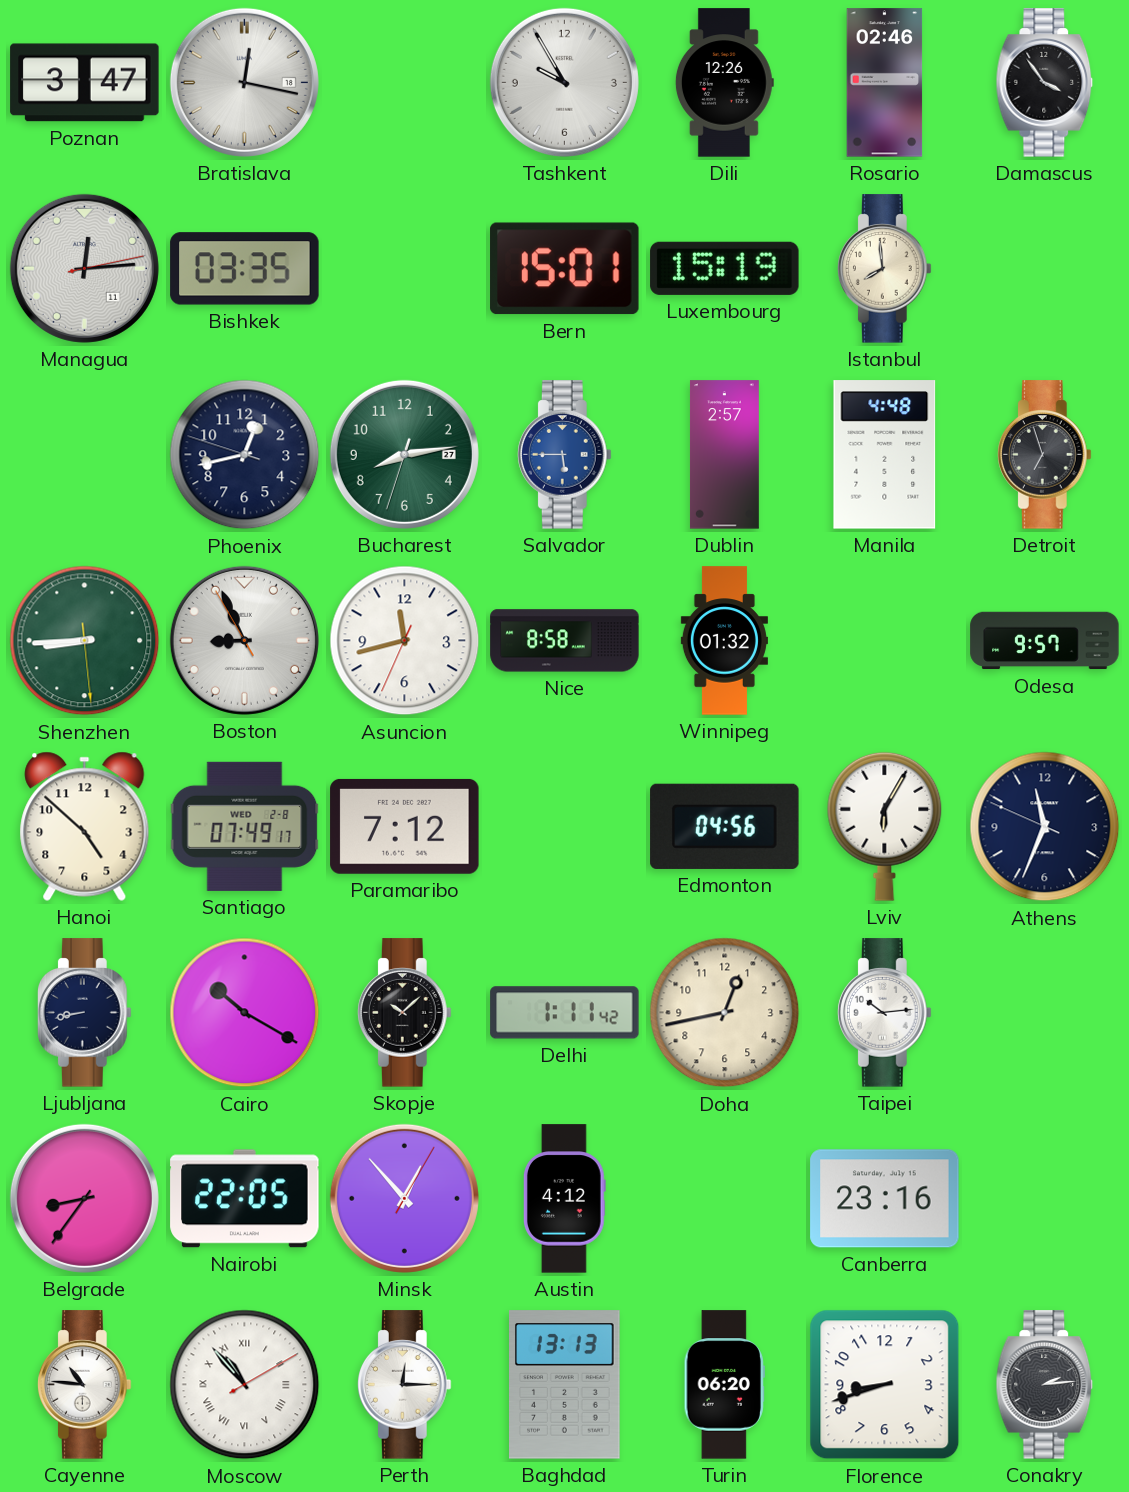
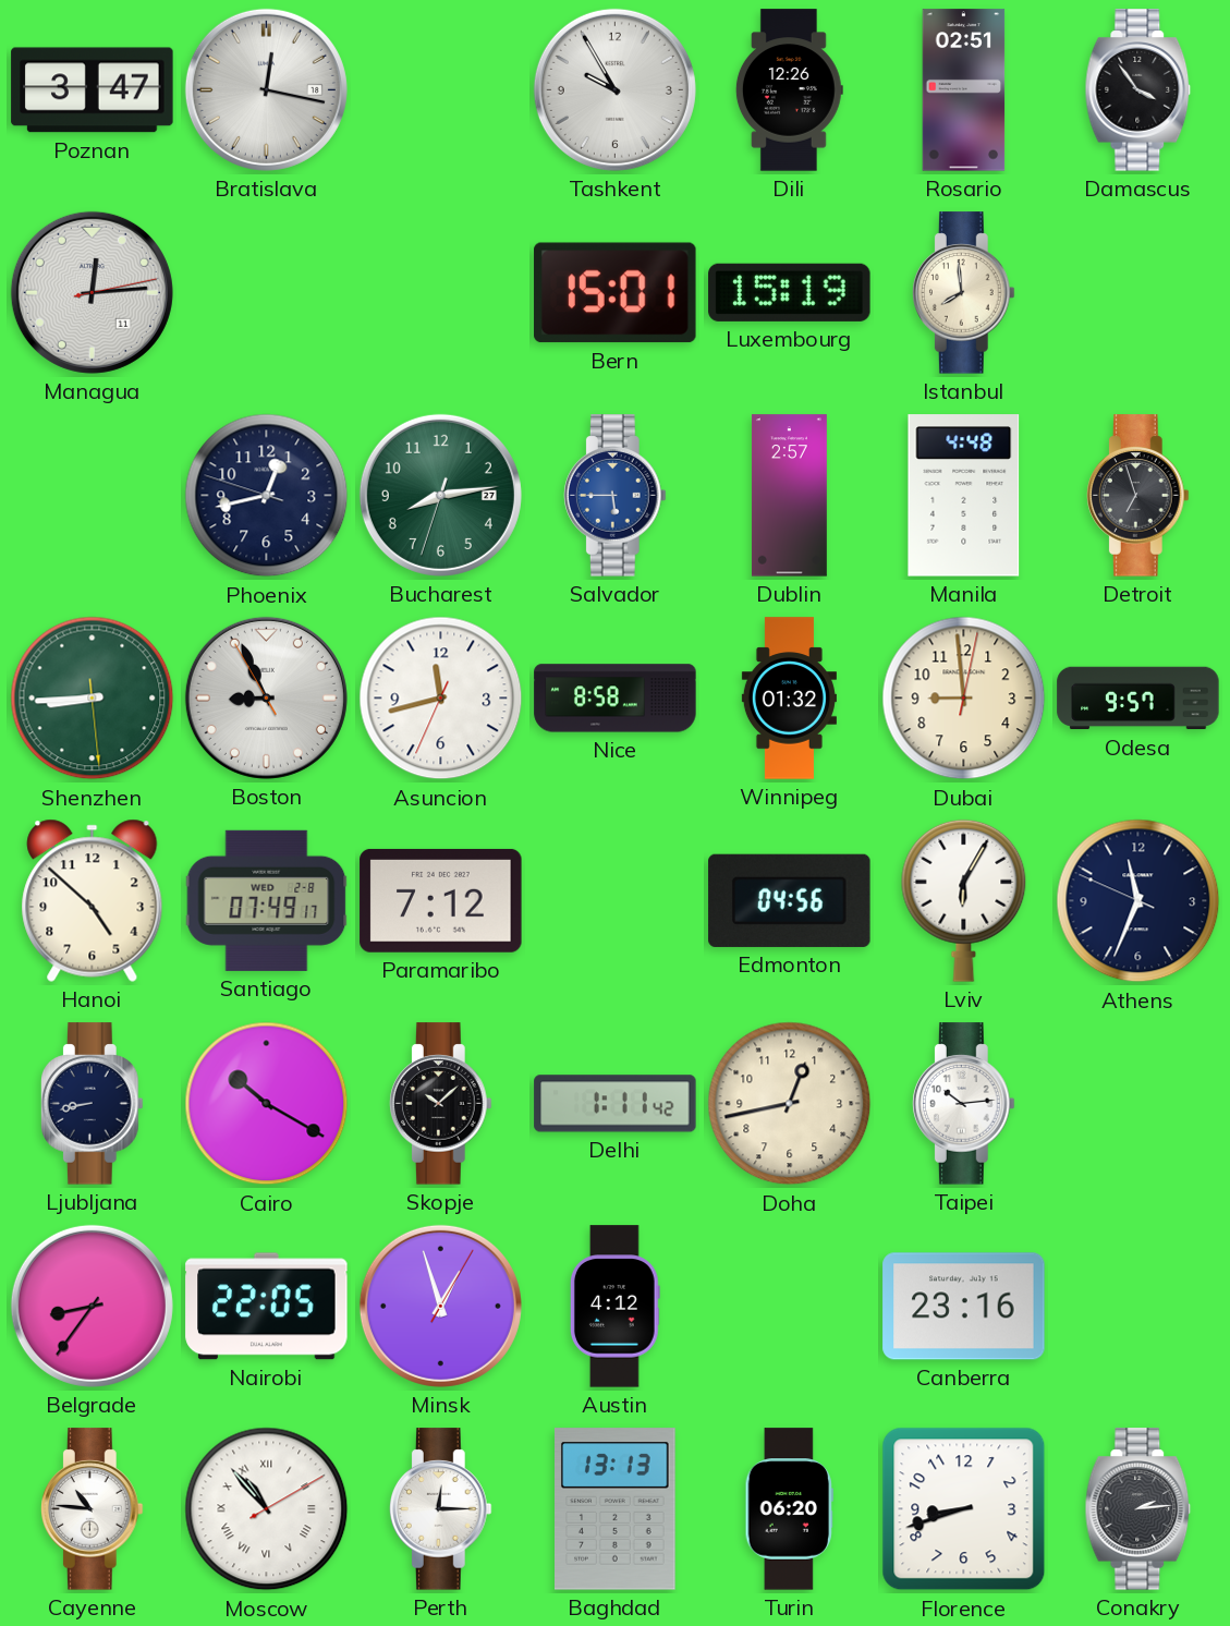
Rosario: 02:46 -> 02:51
Bishkek: 03:35 -> none
Dubai: none -> 8:59
Minsk: 12:53 -> 12:57
